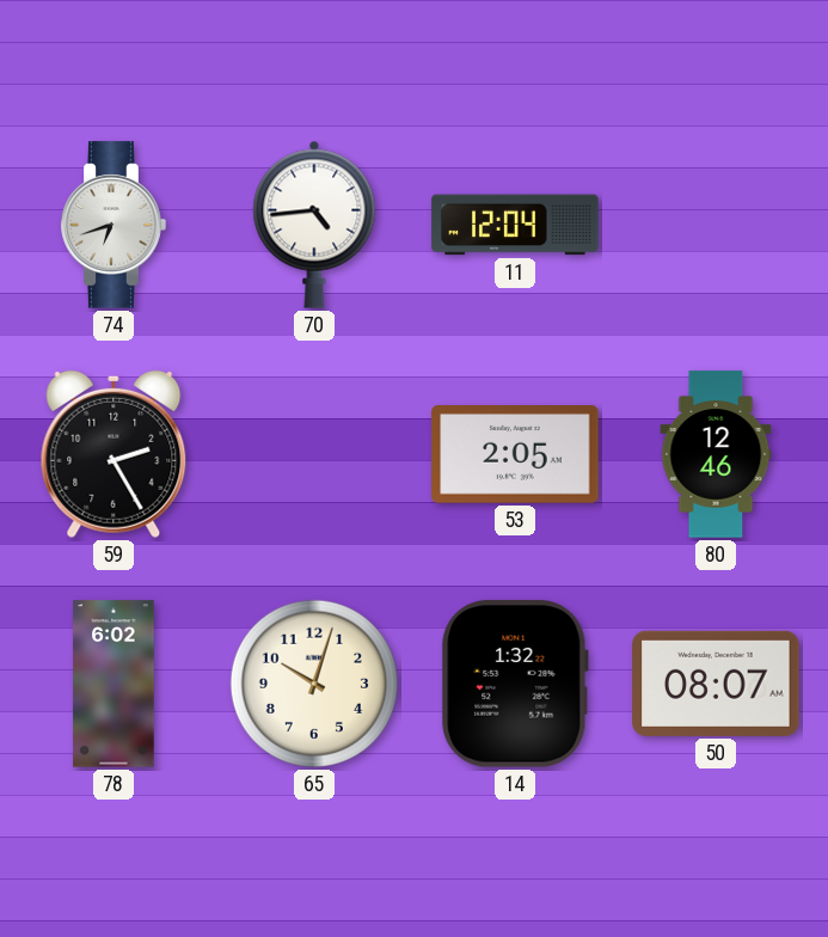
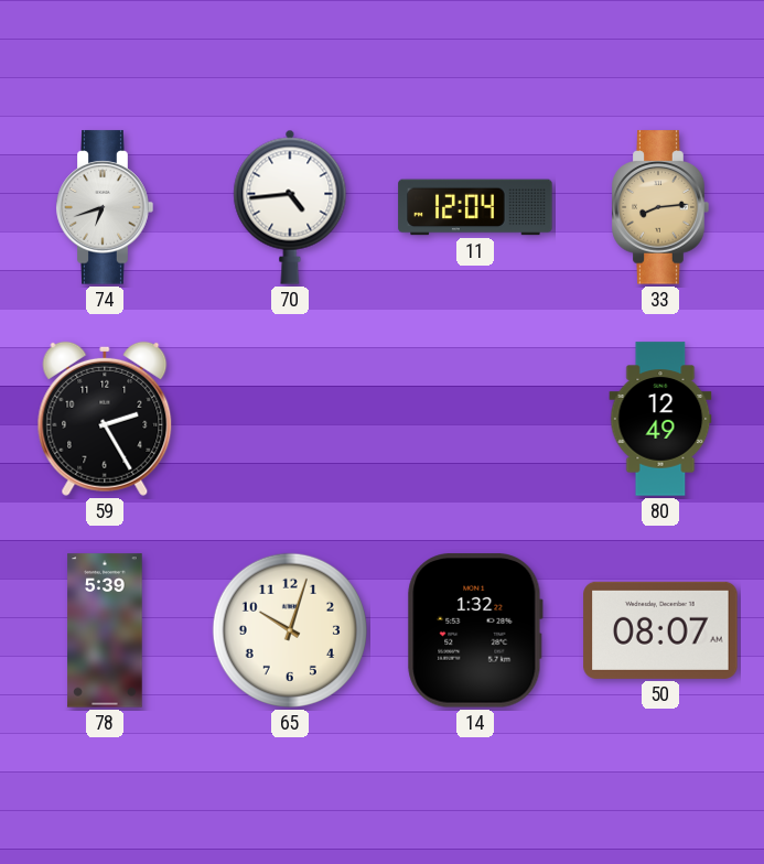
33: none -> 8:14
53: 2:05 -> none
80: 12:46 -> 12:49
78: 6:02 -> 5:39
